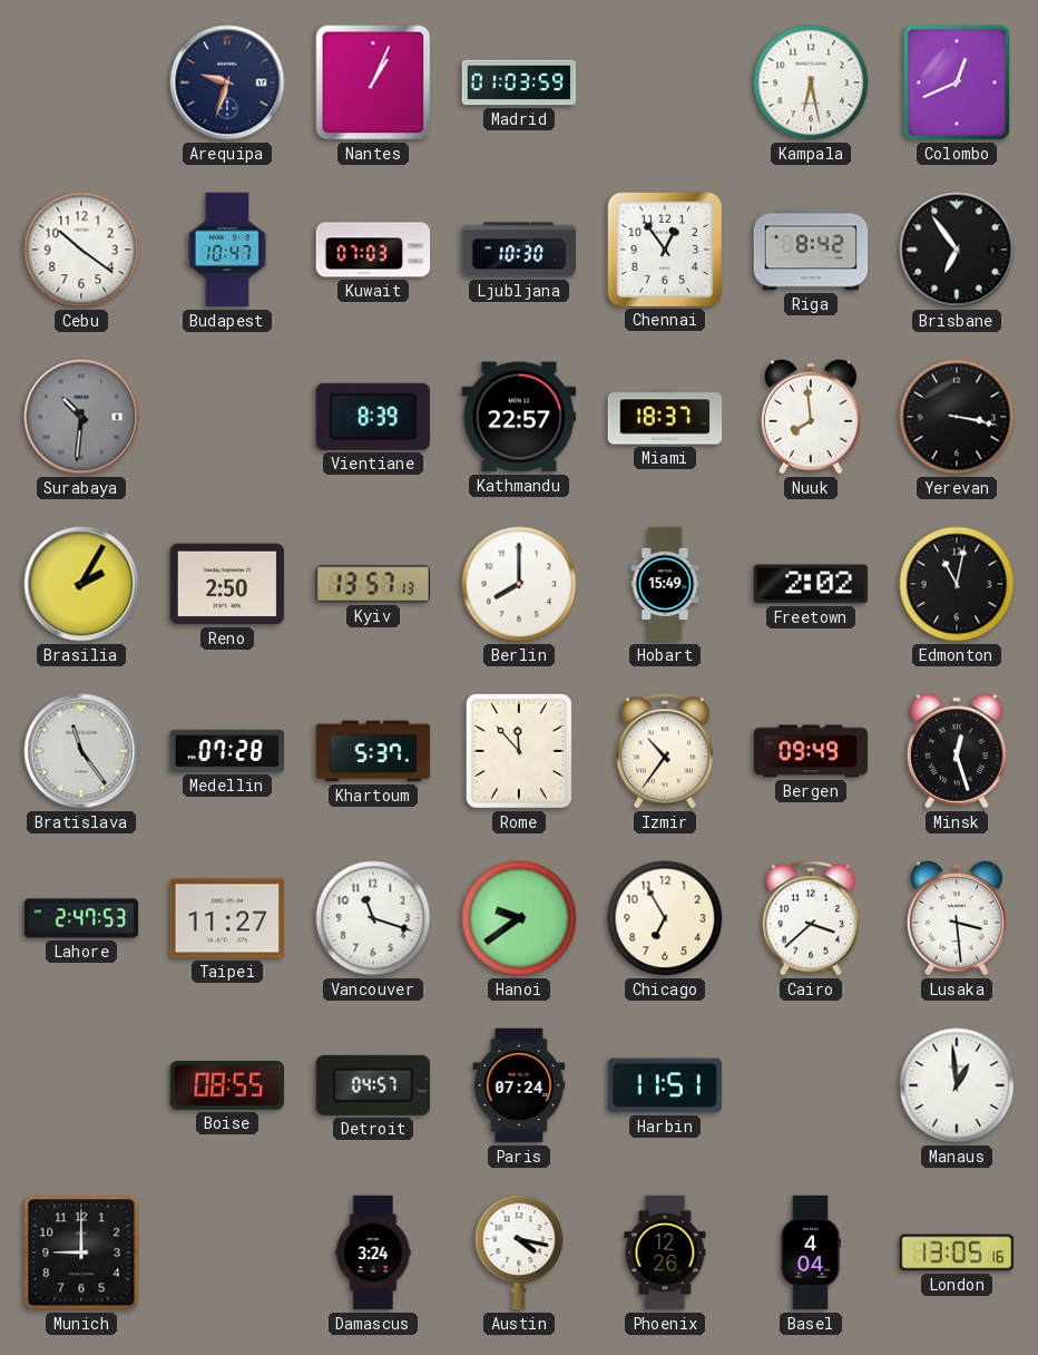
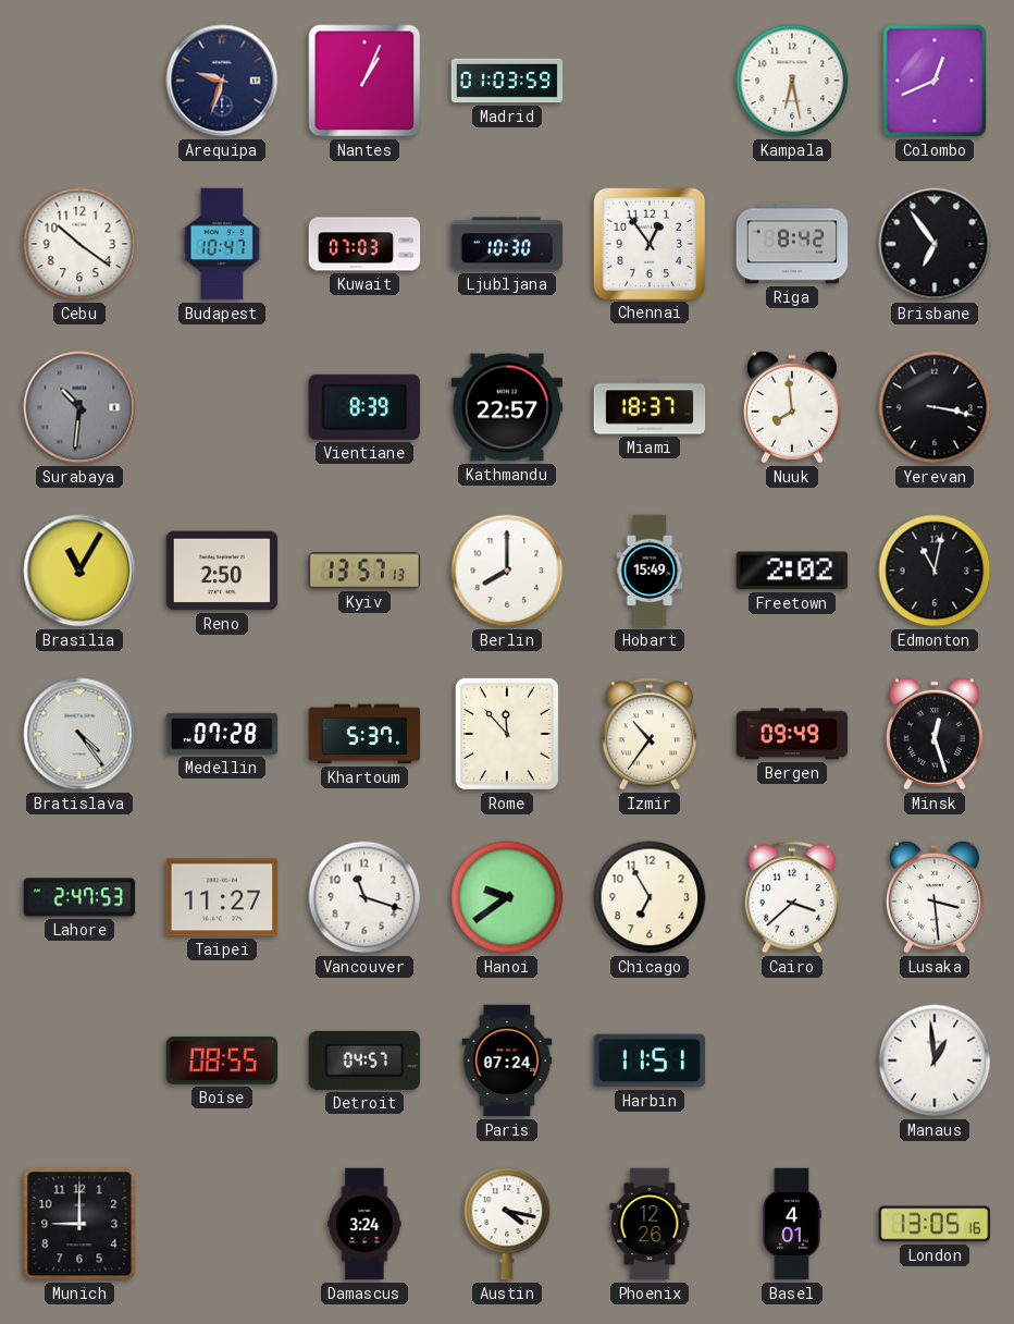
Brasilia: 2:05 -> 11:05
Bratislava: 11:24 -> 4:24
Basel: 4:04 -> 4:01
